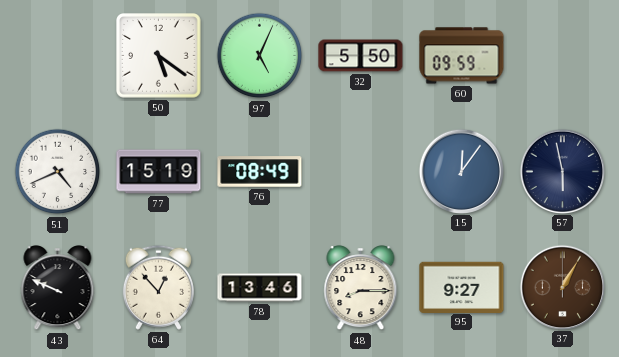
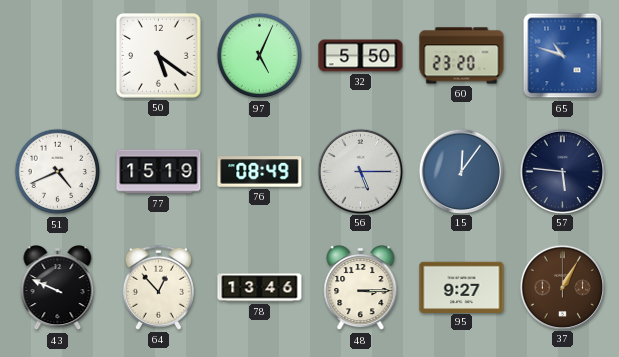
60: 09:59 -> 23:20
65: none -> 10:48
56: none -> 5:15
57: 5:58 -> 5:46
48: 8:15 -> 3:15
